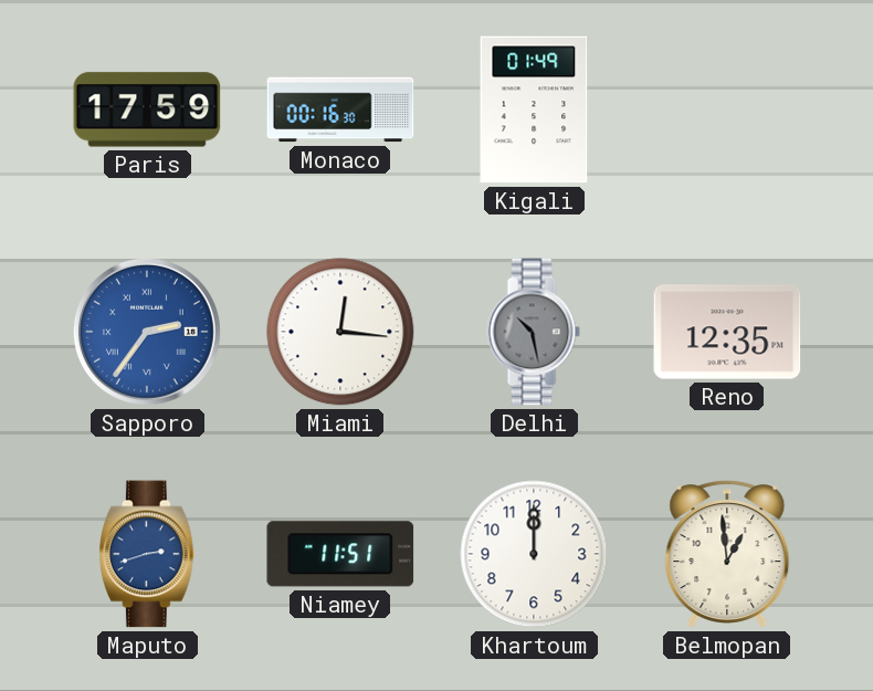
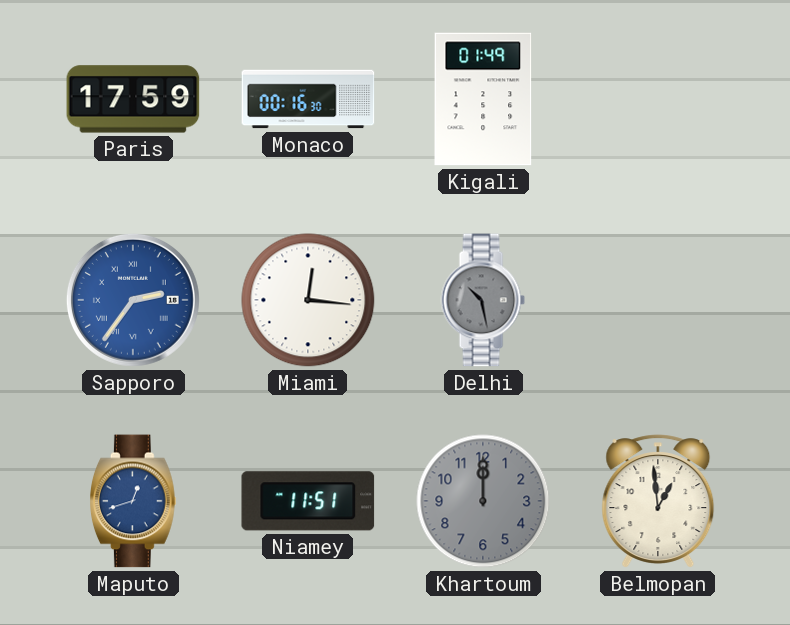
Reno: 12:35 -> none
Maputo: 2:42 -> 12:42
Khartoum dial: white -> grey
